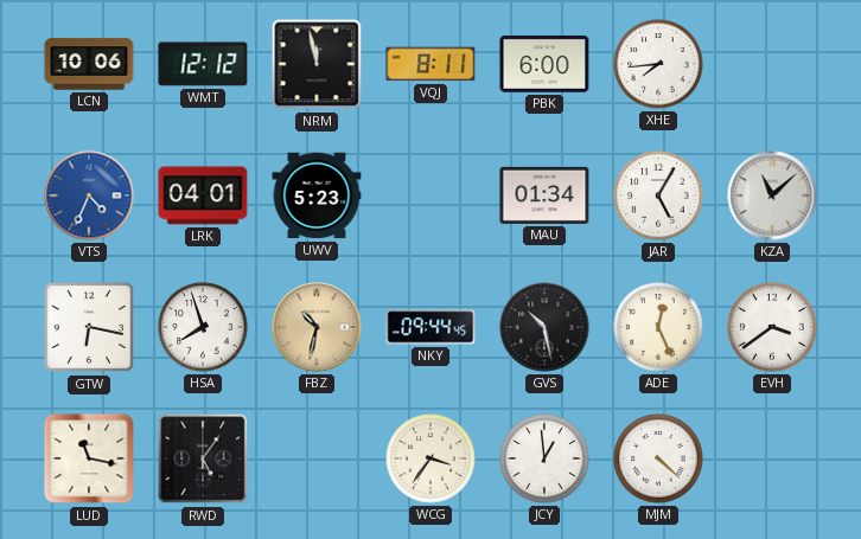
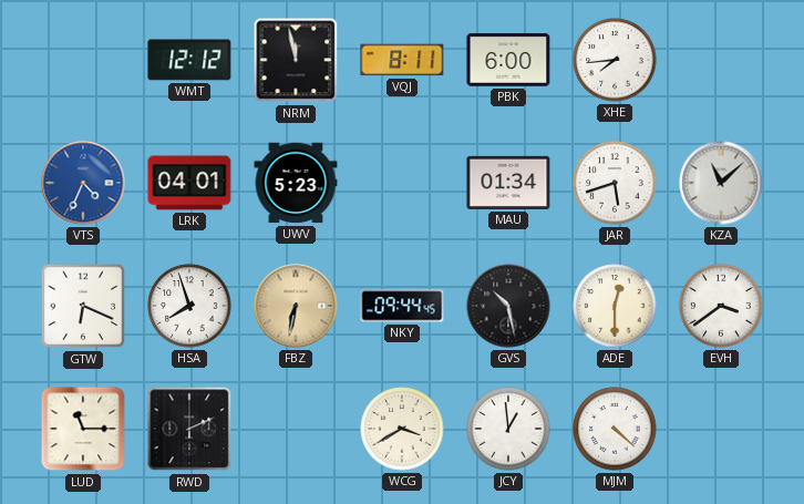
LCN: 10:06 -> none
JAR: 5:05 -> 5:42
GTW: 6:17 -> 6:19
FBZ: 10:32 -> 6:32
ADE: 12:26 -> 12:30
LUD: 11:17 -> 11:15
RWD: 5:06 -> 2:11
WCG: 3:36 -> 3:40
